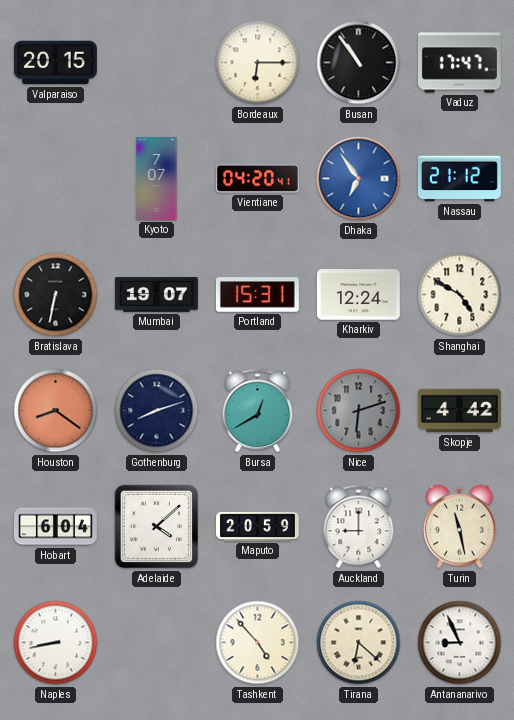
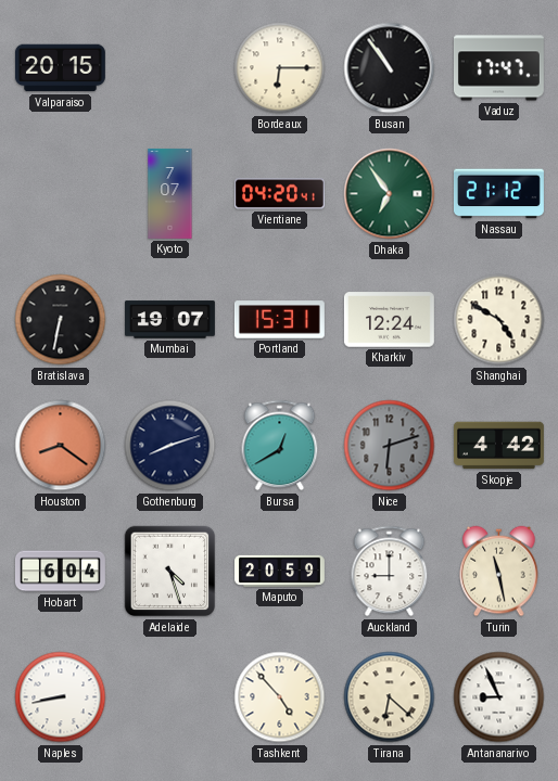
Dhaka dial: blue -> green
Adelaide: 4:08 -> 4:27
